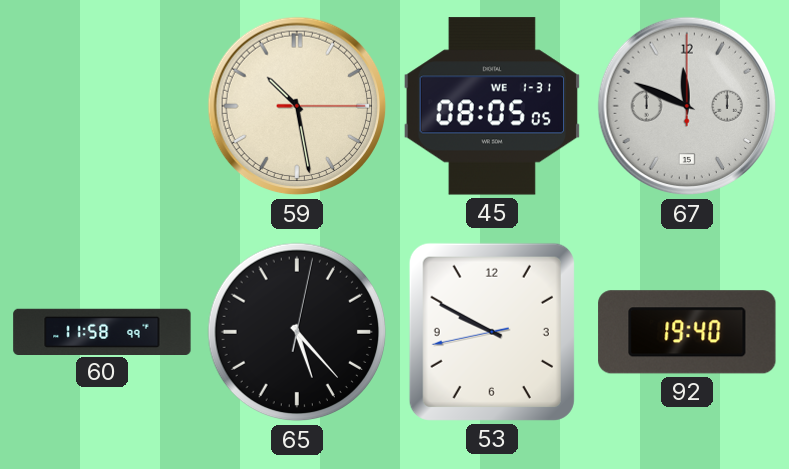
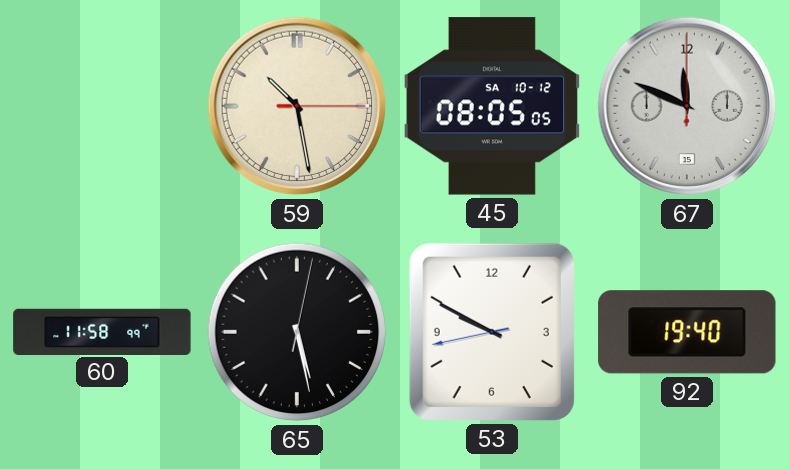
45 date: WE 1-31 -> SA 10-12
65: 5:23 -> 5:28
